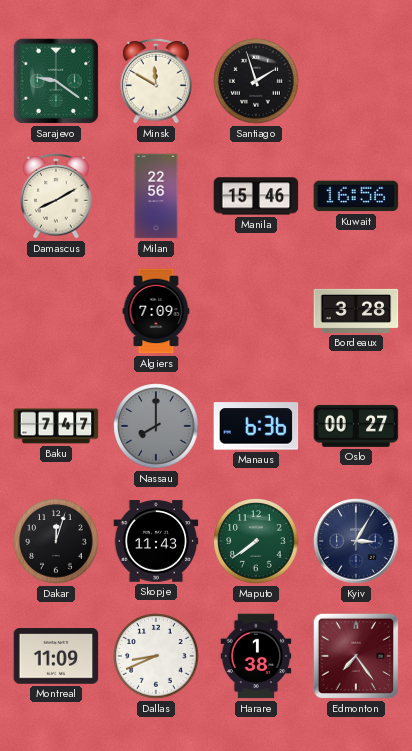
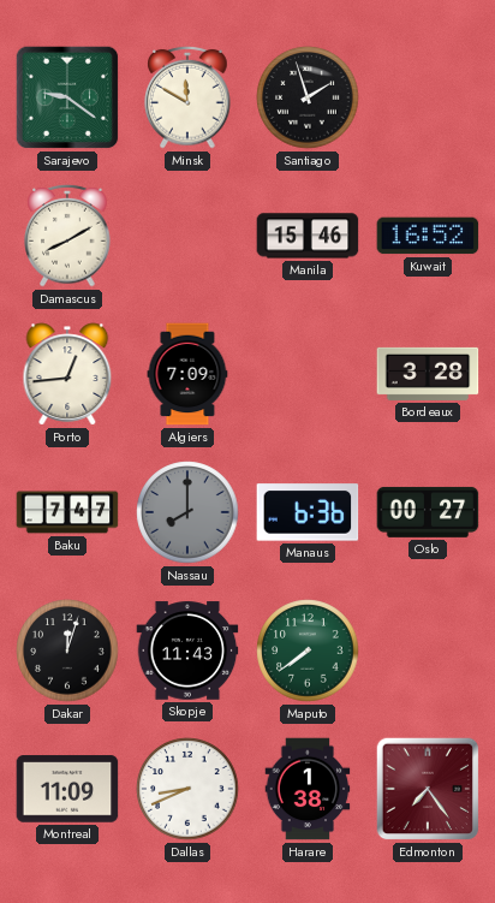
Milan: 22:56 -> none
Kuwait: 16:56 -> 16:52
Porto: none -> 12:44
Kyiv: 3:05 -> none
